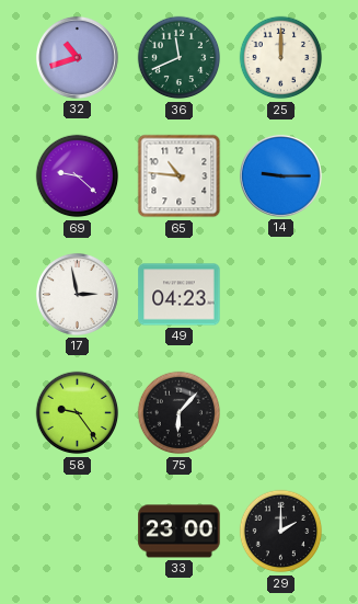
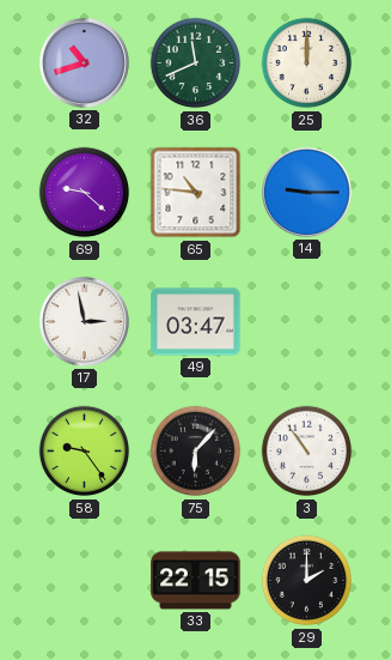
49: 04:23 -> 03:47
3: none -> 10:54
33: 23:00 -> 22:15
